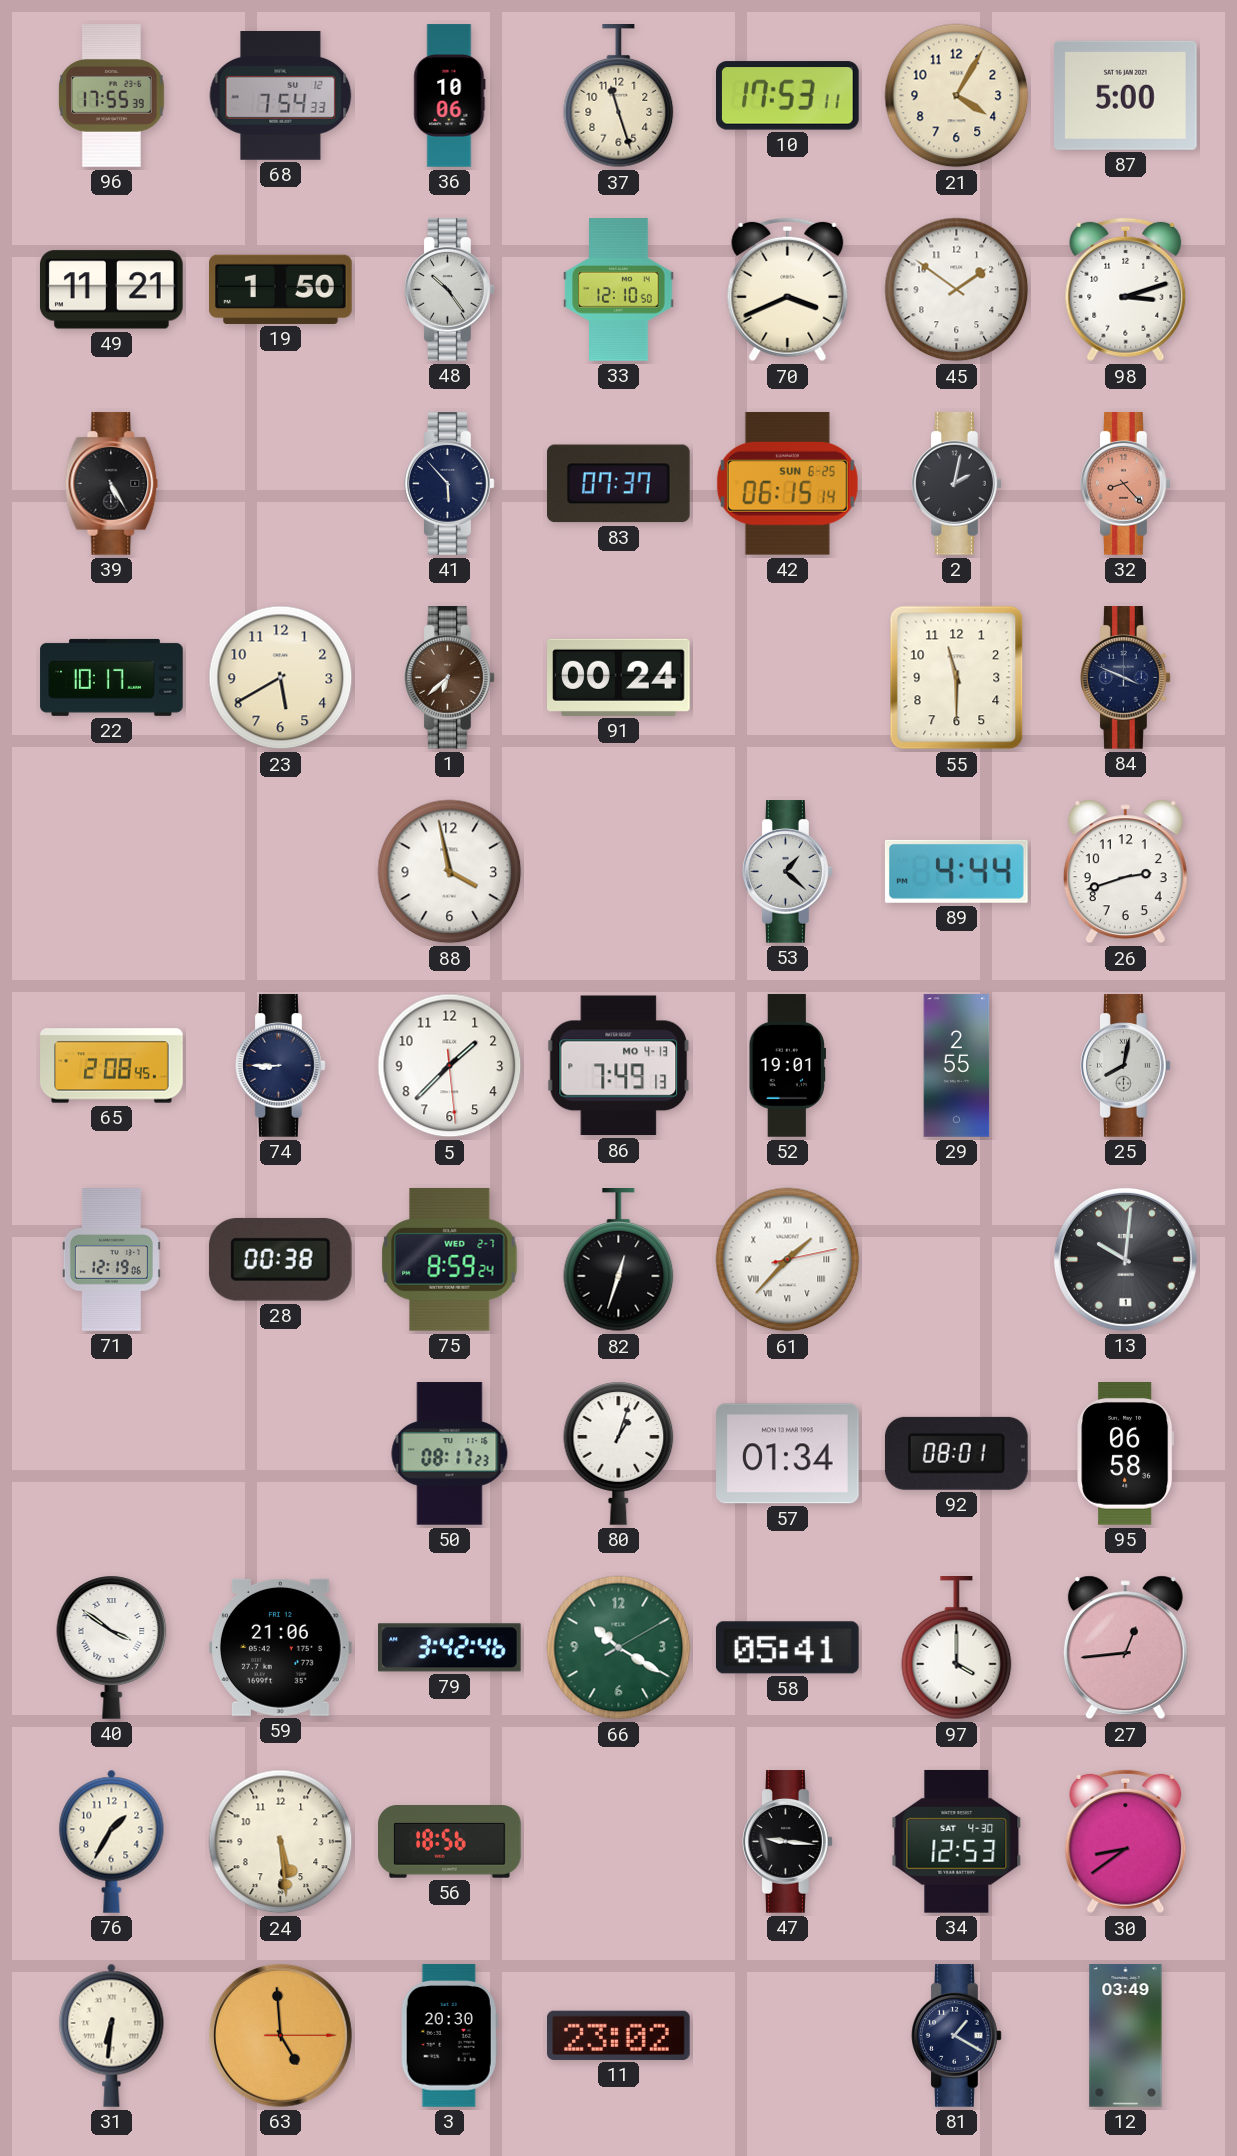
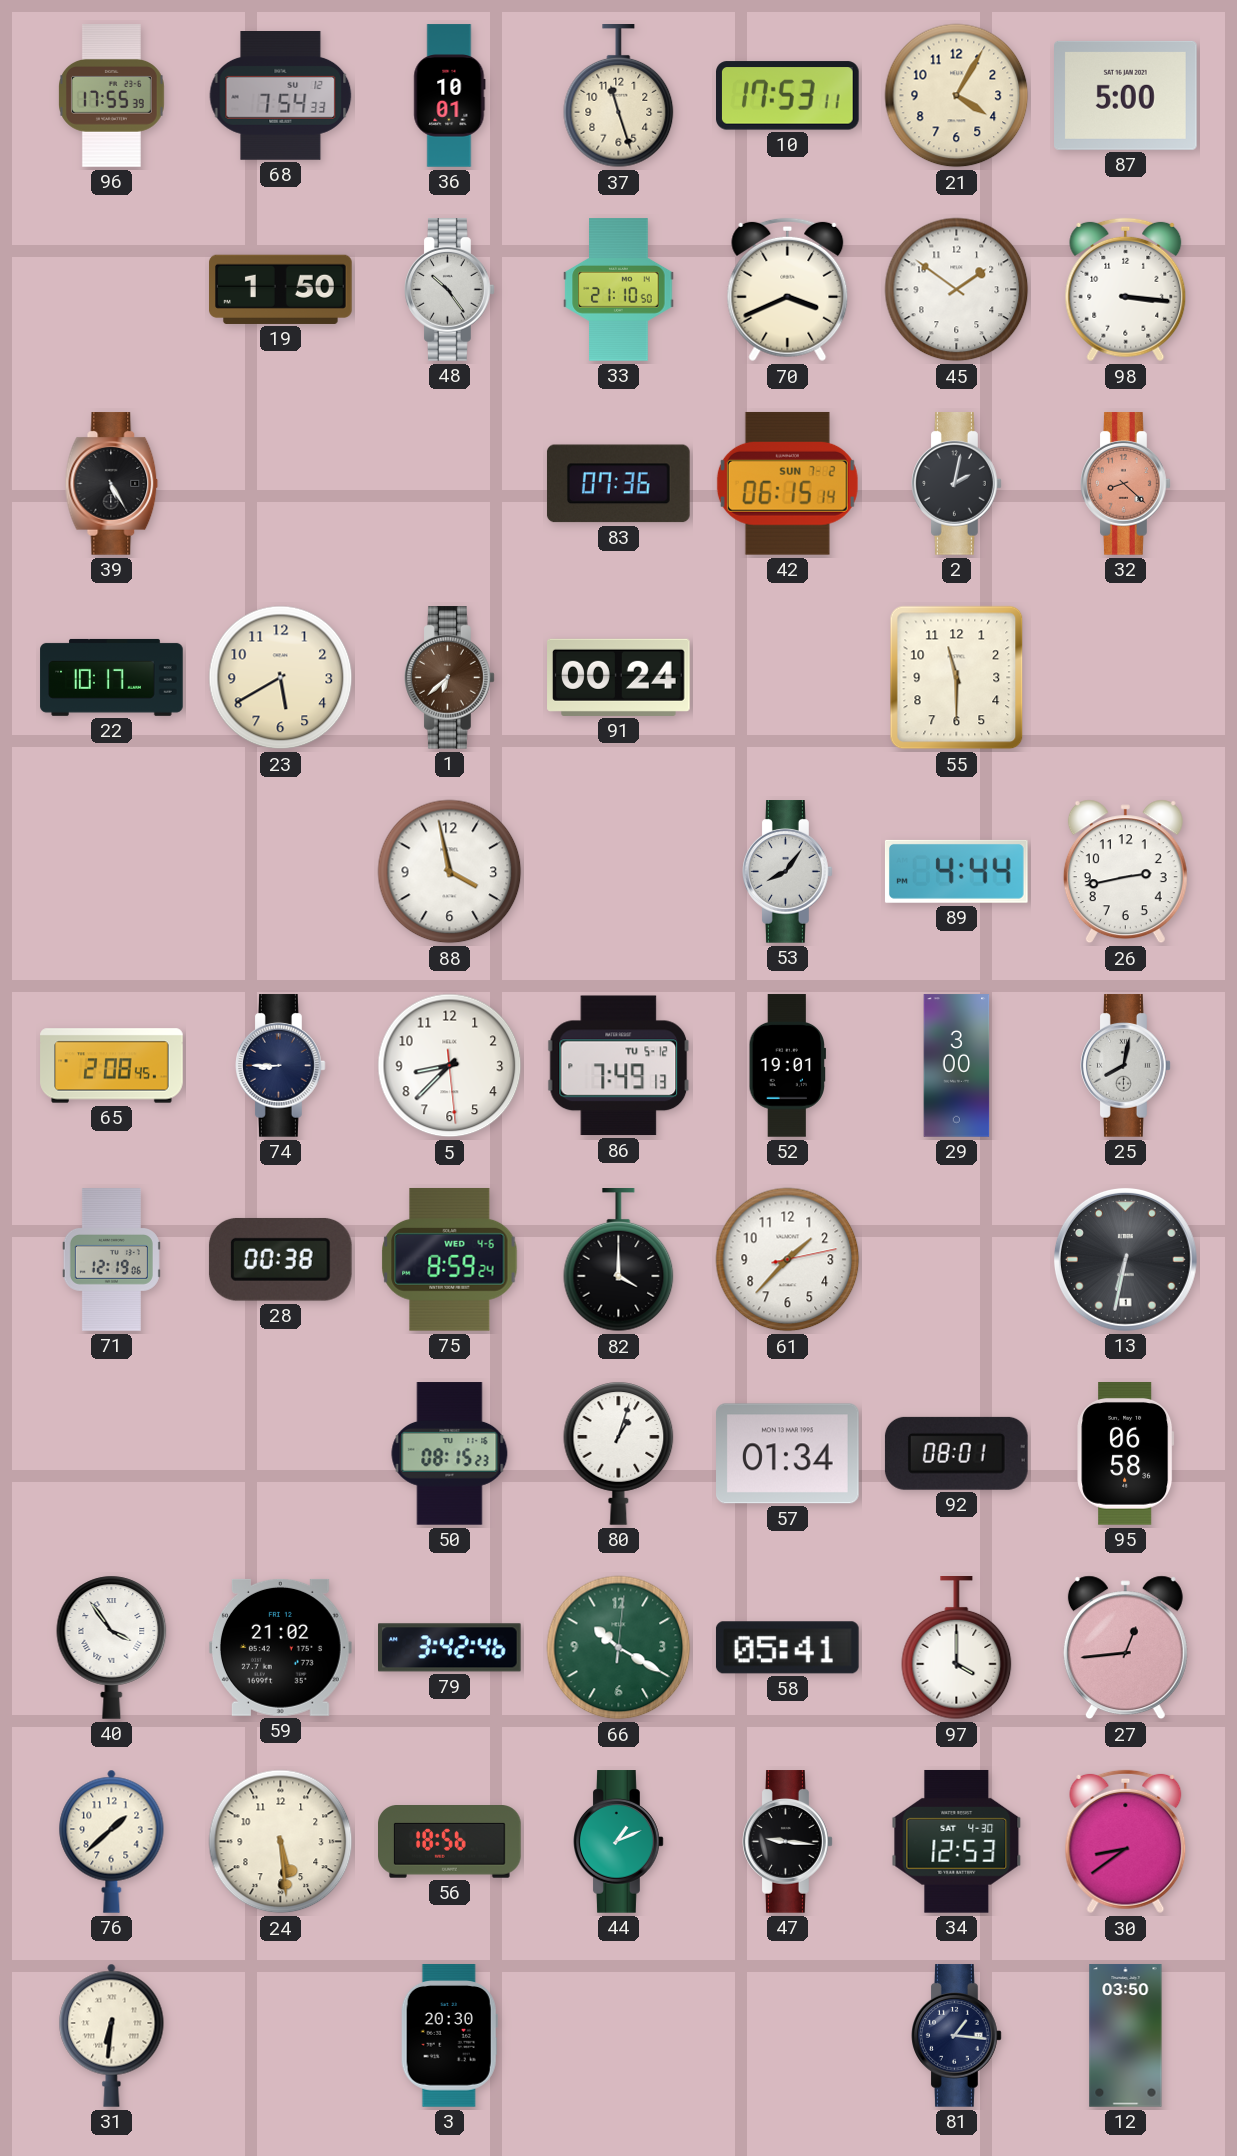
36: 10:06 -> 10:01
49: 11:21 -> none
33: 12:10 -> 21:10
98: 3:12 -> 3:16
41: 5:53 -> none
83: 07:37 -> 07:36
42 date: SUN 6-25 -> SUN 7-2
32: 8:23 -> 8:22
84: 3:49 -> none
53: 1:22 -> 8:06
26: 2:42 -> 2:43
5: 1:37 -> 8:37
86 date: MO 4-13 -> TU 5-12
29: 2:55 -> 3:00
75 date: WED 2-7 -> WED 4-6
82: 12:33 -> 4:00
61 numerals: Roman -> Arabic
13: 10:01 -> 6:32
50: 08:17 -> 08:15
40: 3:51 -> 3:54
59: 21:06 -> 21:02
66: 10:20:10 -> 10:20:01
76: 1:35 -> 1:38
44: none -> 1:11
63: 4:59 -> none
11: 23:02 -> none
81: 1:20 -> 1:16
12: 03:49 -> 03:50
